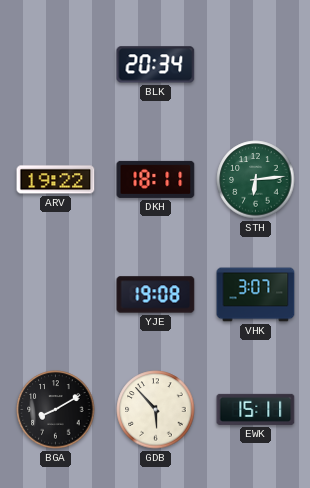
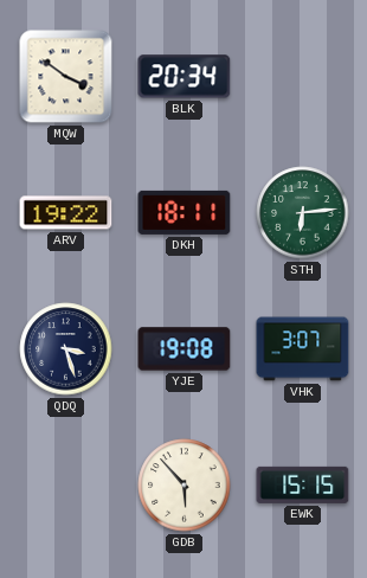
MQW: none -> 3:51
QDQ: none -> 3:27
BGA: 8:10 -> none
EWK: 15:11 -> 15:15
